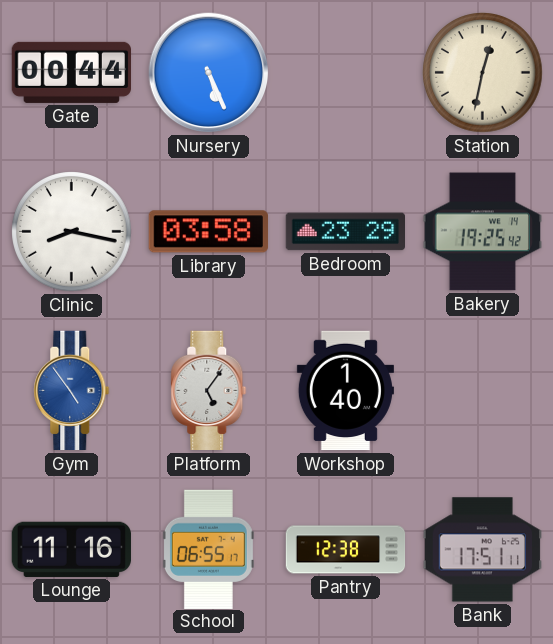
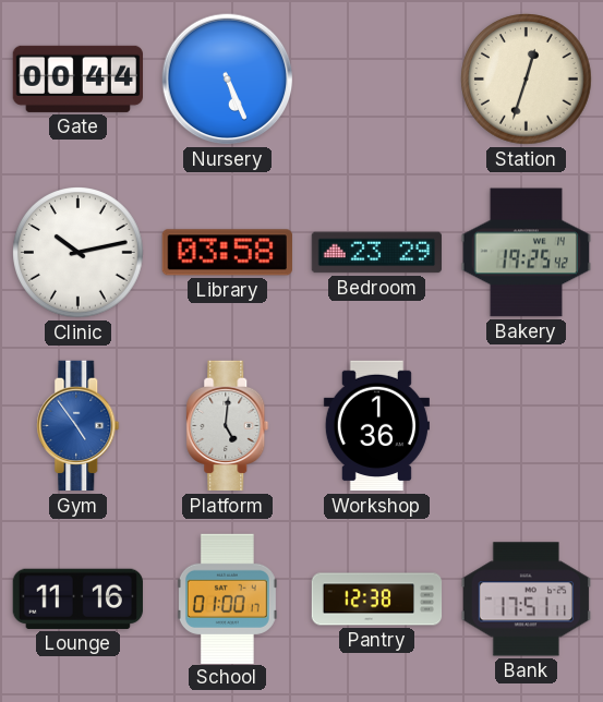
Station: 12:32 -> 12:33
Clinic: 8:17 -> 10:13
Platform: 5:06 -> 5:01
Workshop: 1:40 -> 1:36
School: 06:55 -> 01:00
